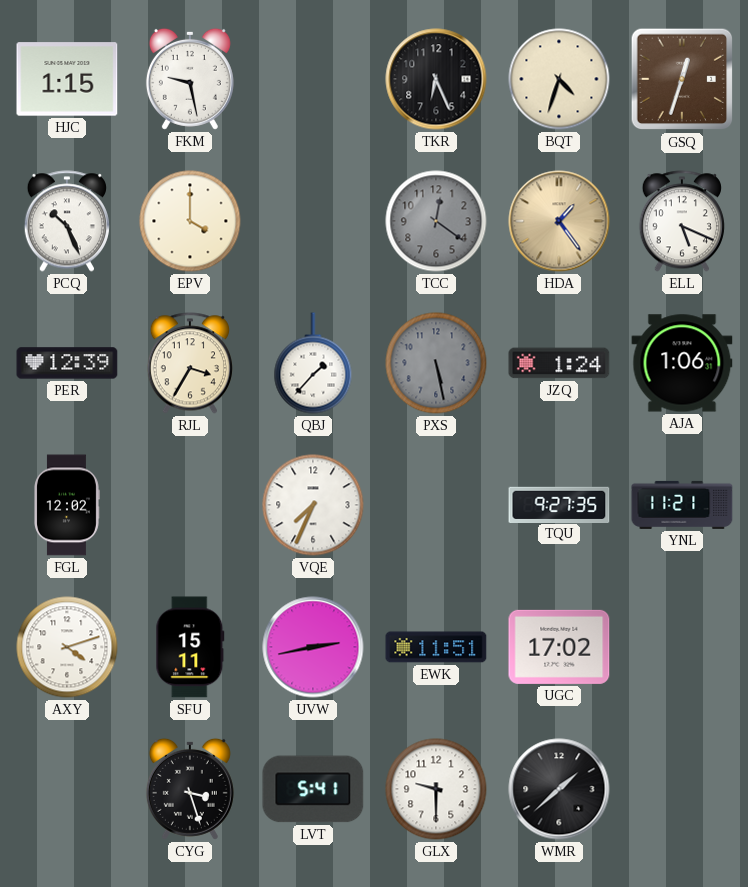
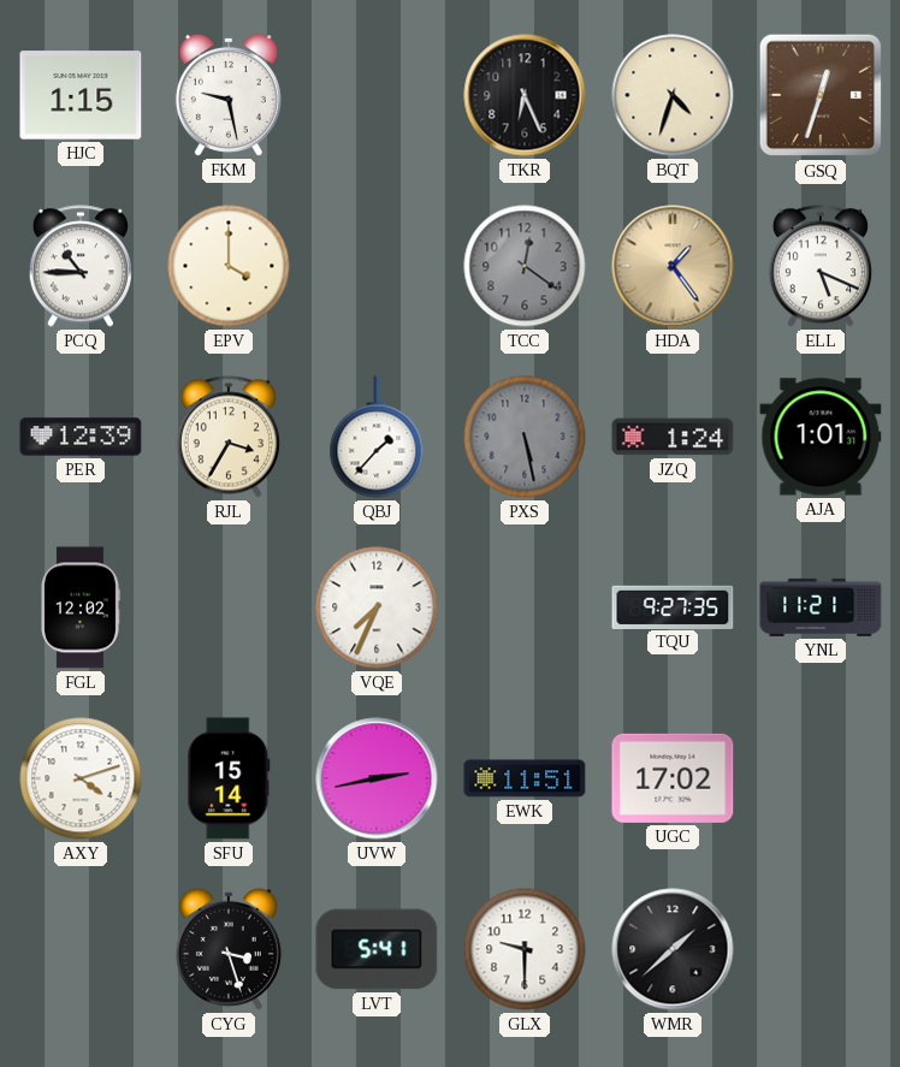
PCQ: 10:26 -> 10:45
AJA: 1:06 -> 1:01
SFU: 15:11 -> 15:14
